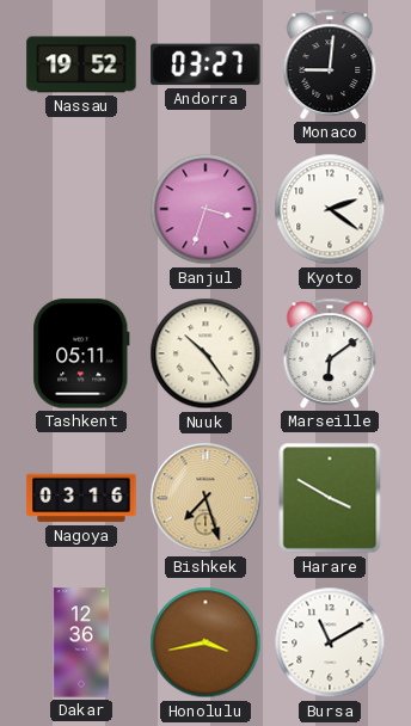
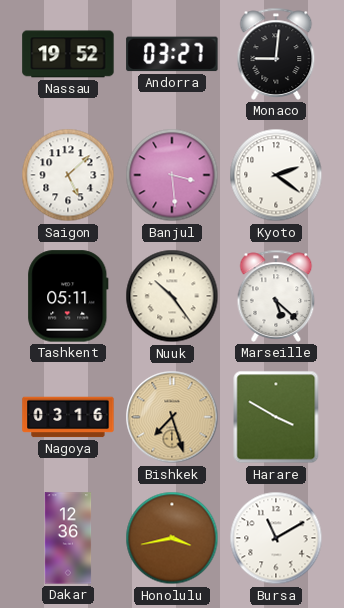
Saigon: none -> 5:08
Banjul: 3:33 -> 3:29
Marseille: 6:09 -> 5:22
